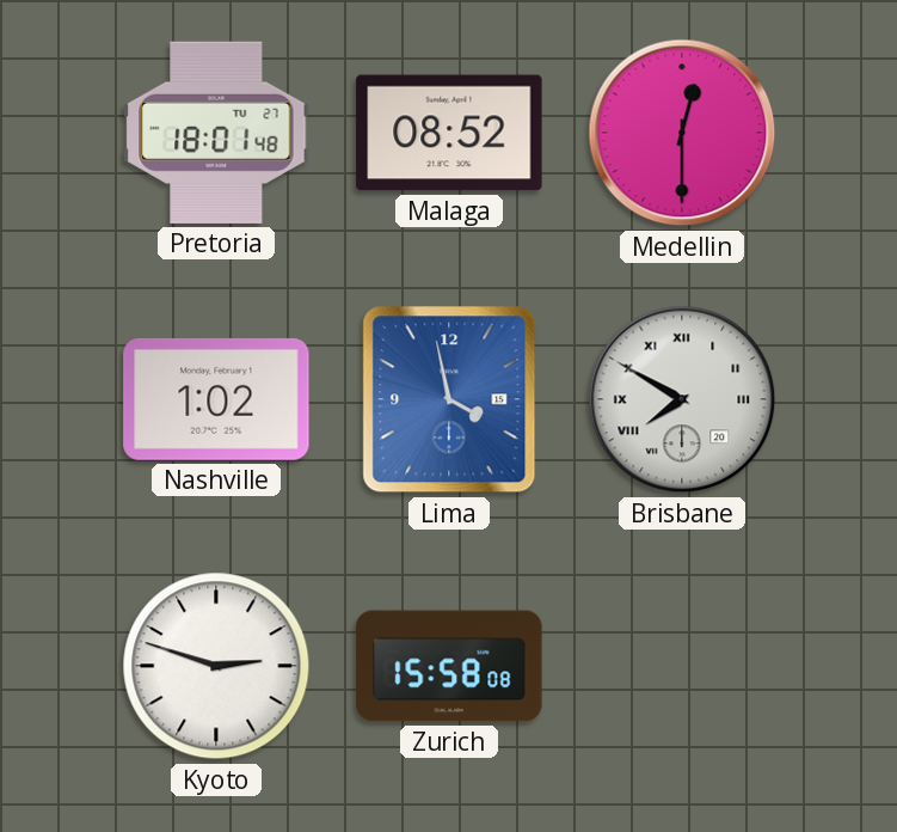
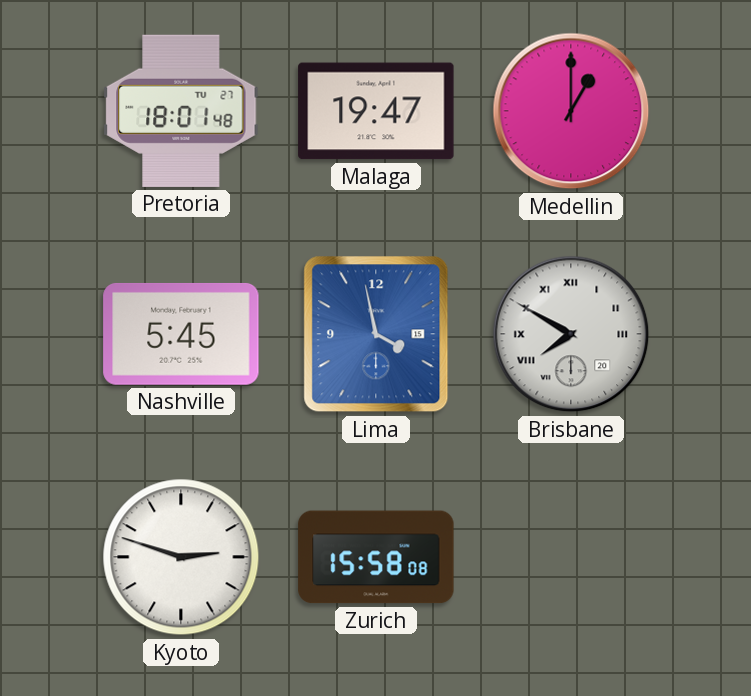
Malaga: 08:52 -> 19:47
Medellin: 12:30 -> 1:00
Nashville: 1:02 -> 5:45
